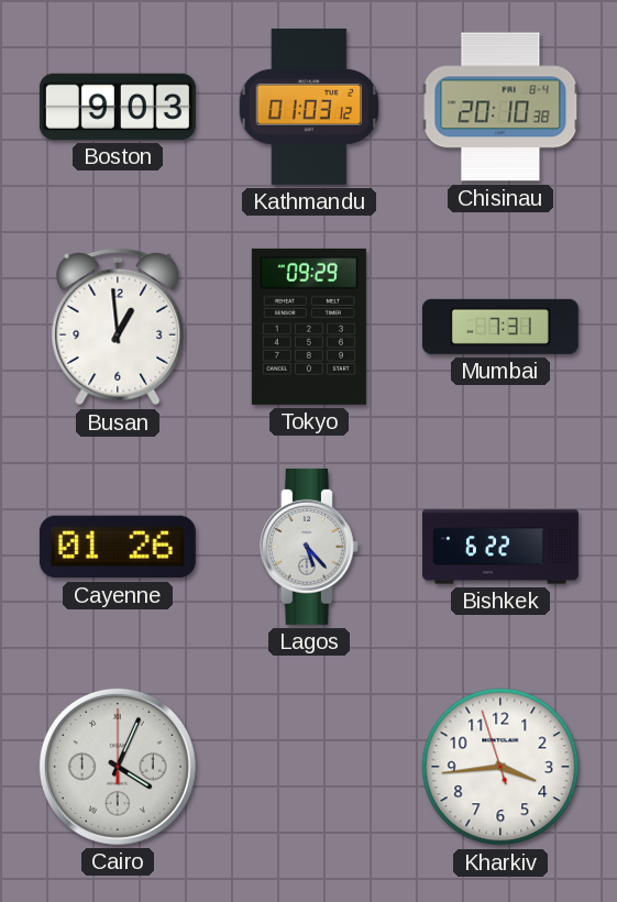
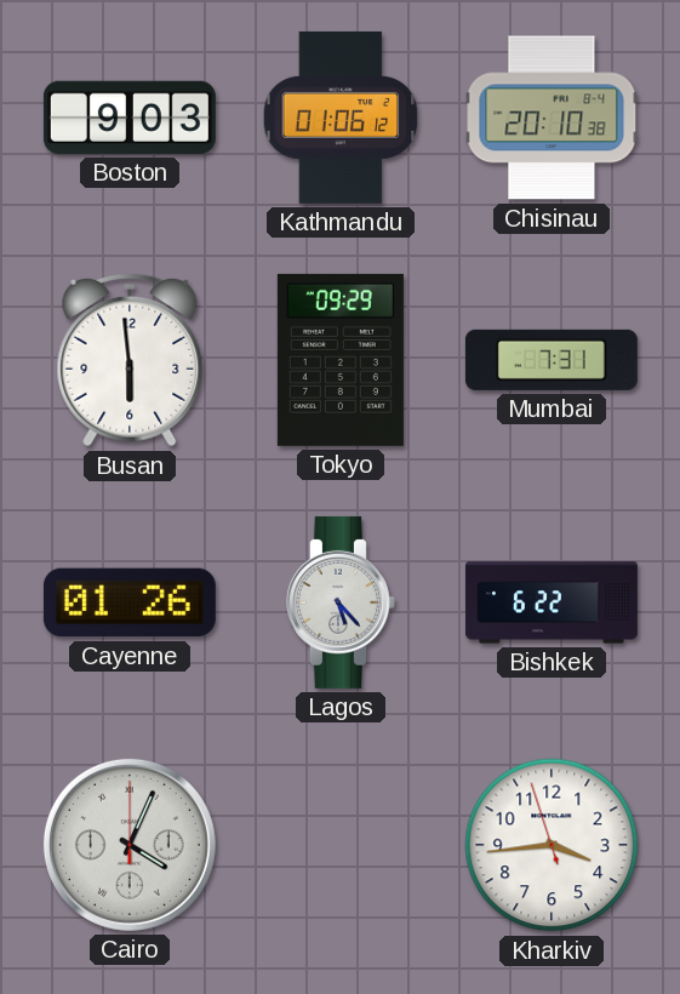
Kathmandu: 01:03 -> 01:06
Busan: 12:59 -> 5:59
